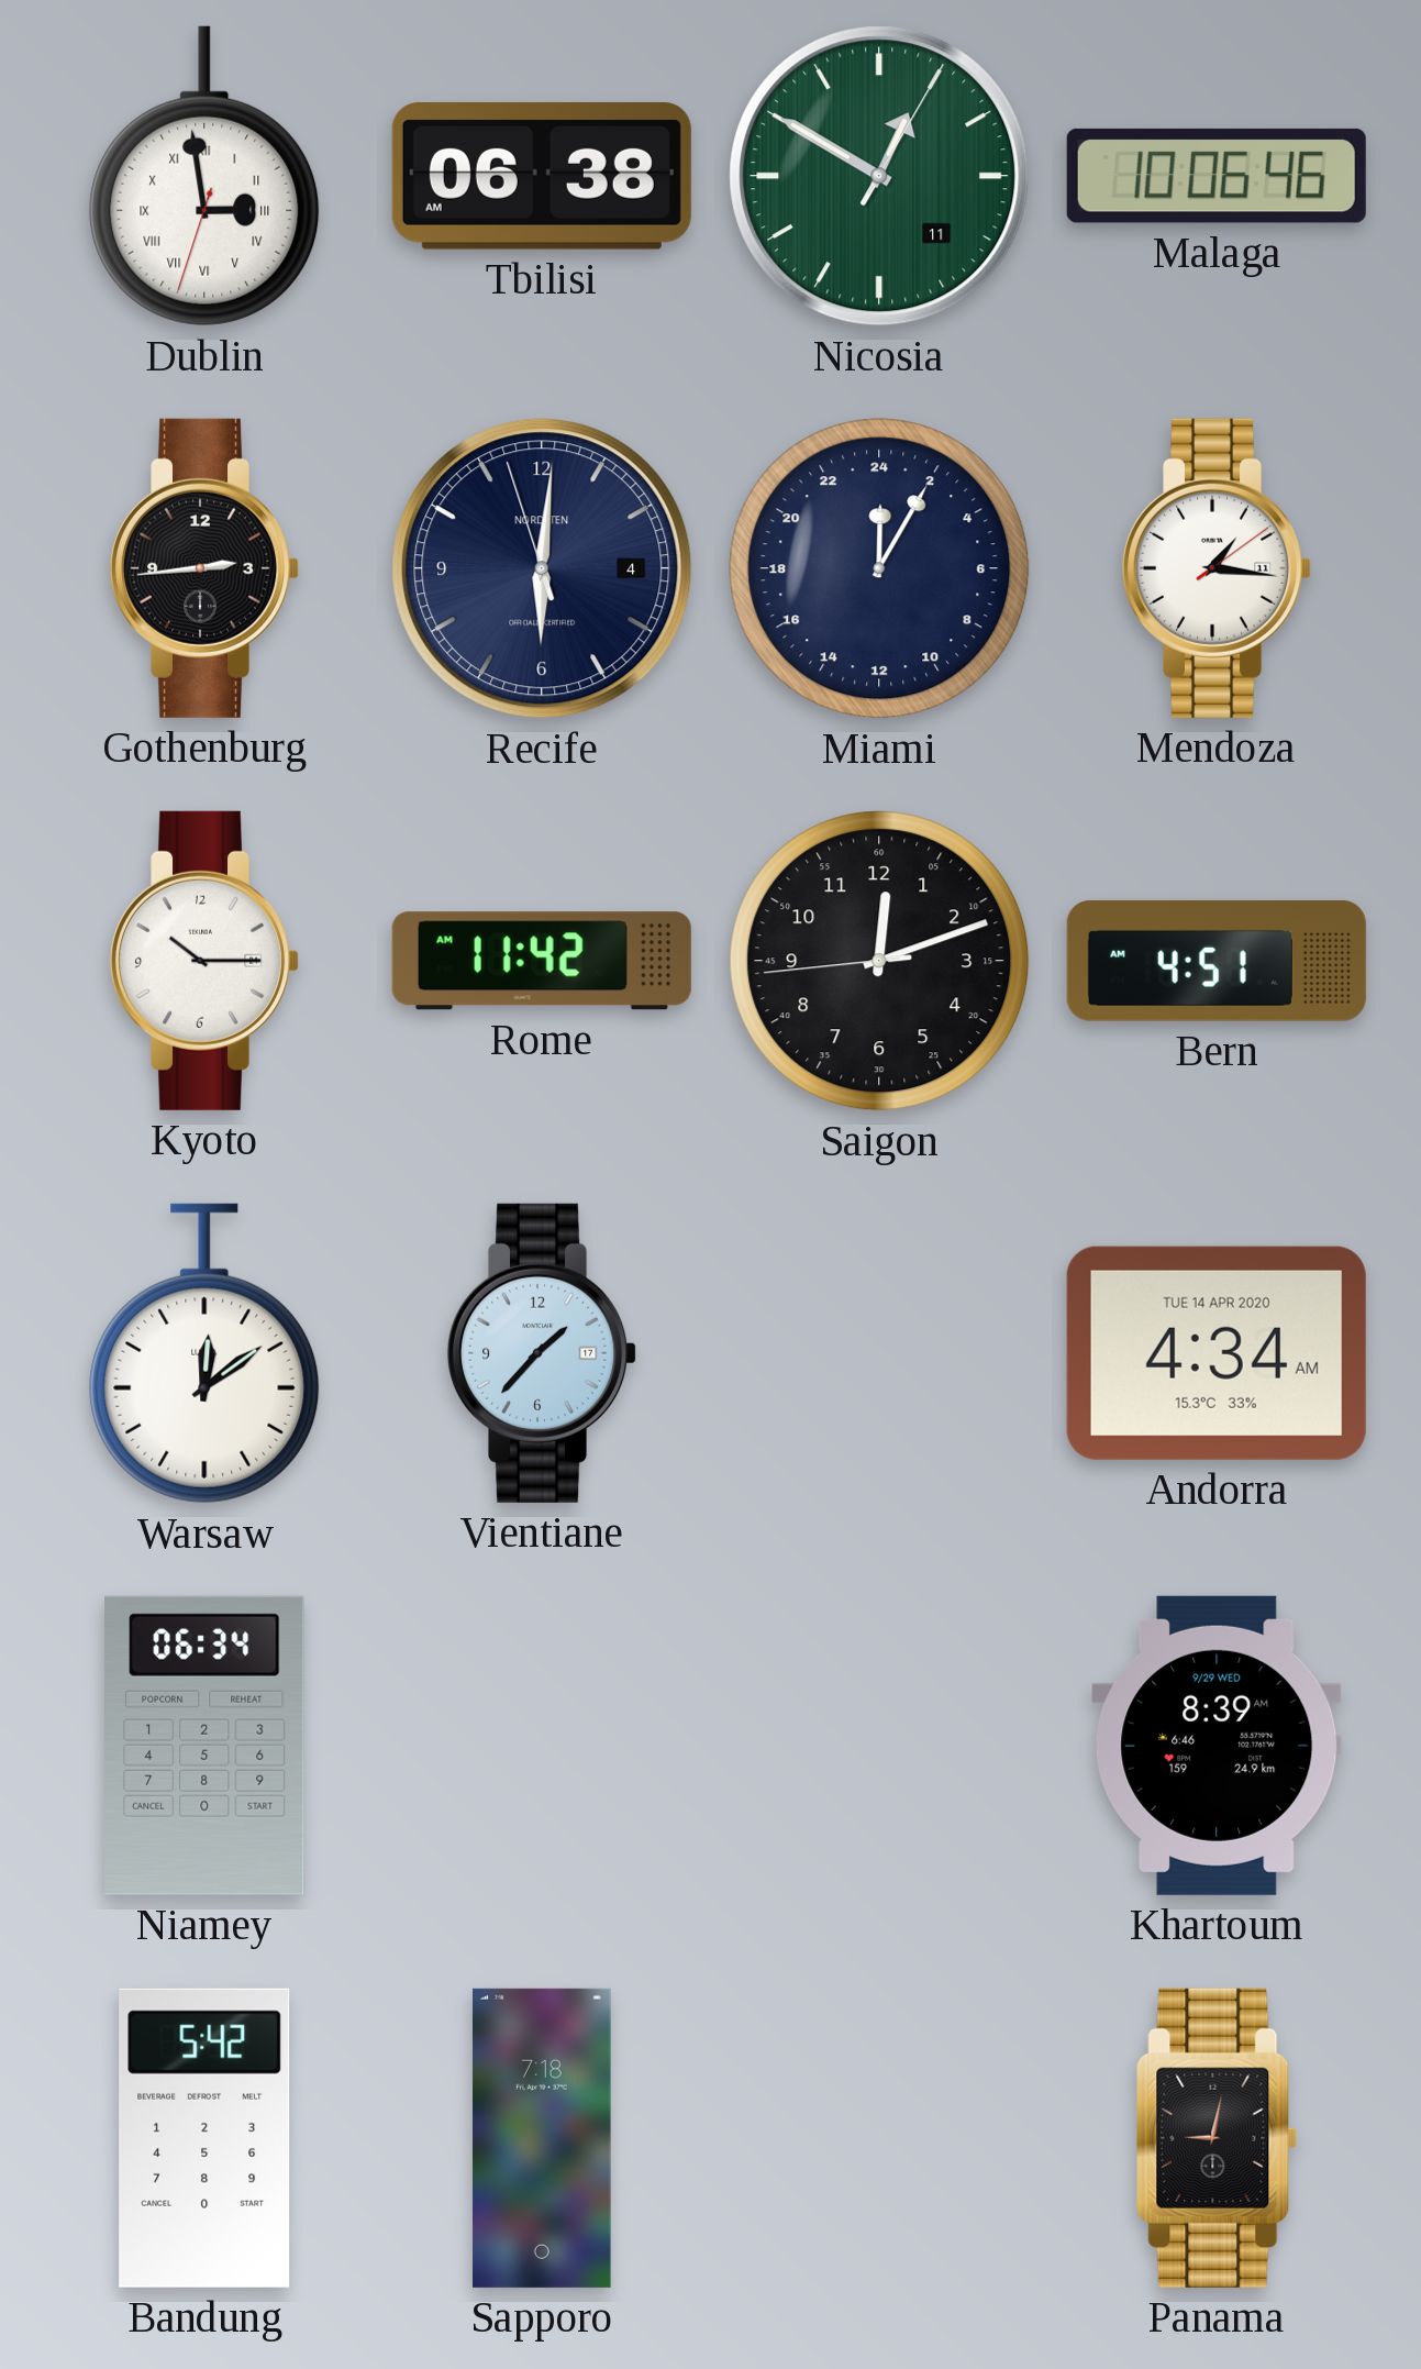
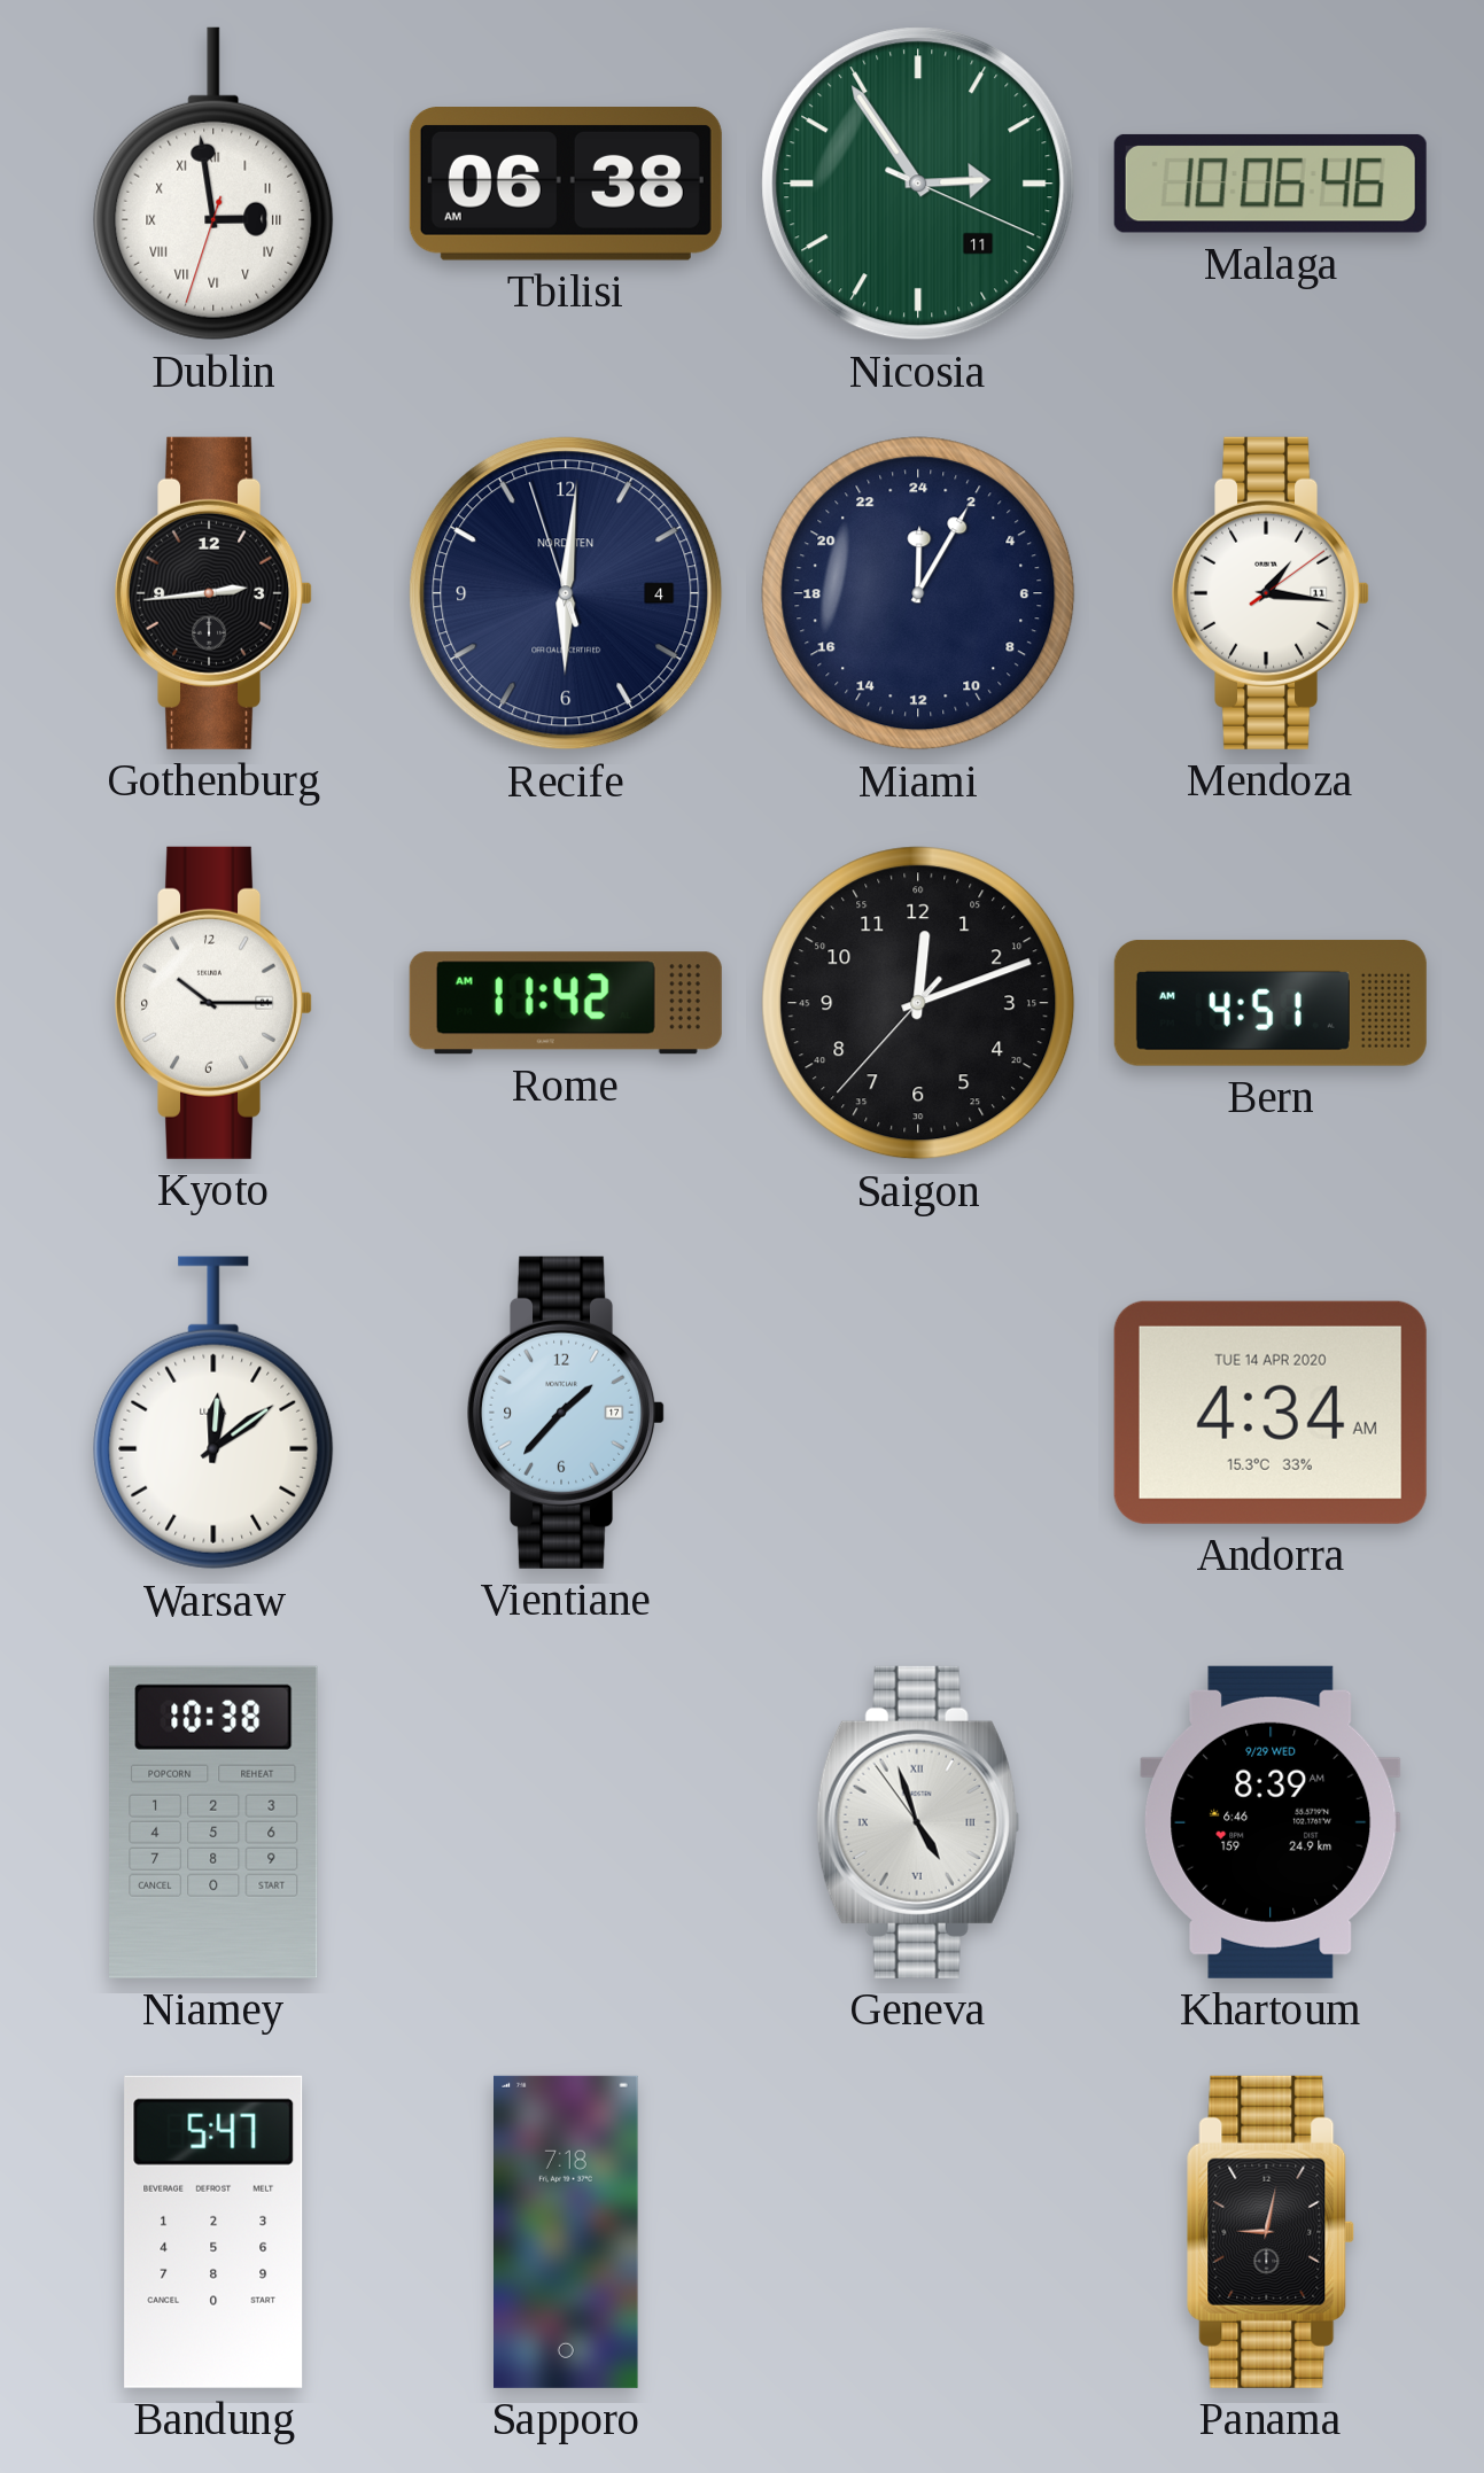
Nicosia: 12:50 -> 2:54
Saigon: 12:11:44 -> 12:11:37
Niamey: 06:34 -> 10:38
Geneva: none -> 4:56
Bandung: 5:42 -> 5:47
